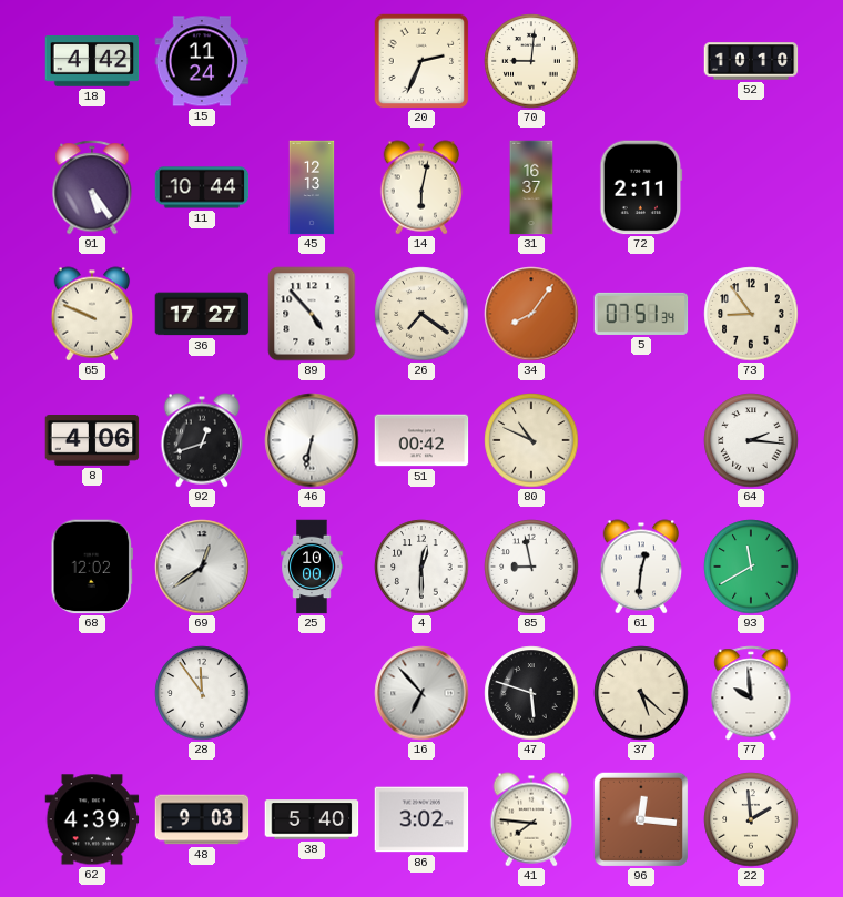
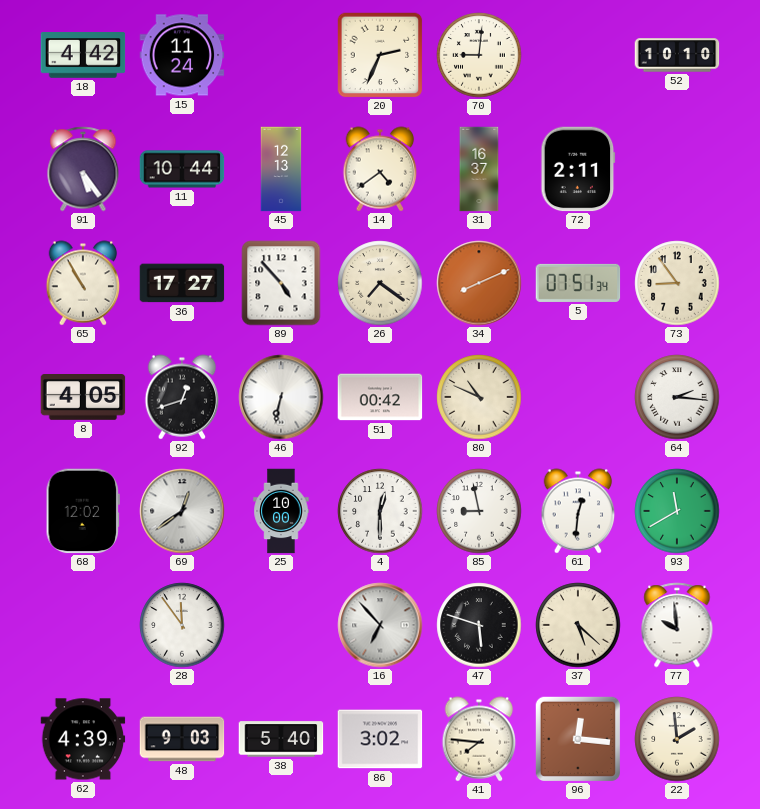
14: 6:02 -> 4:39
65: 9:49 -> 10:55
34: 8:06 -> 8:11
8: 4:06 -> 4:05
